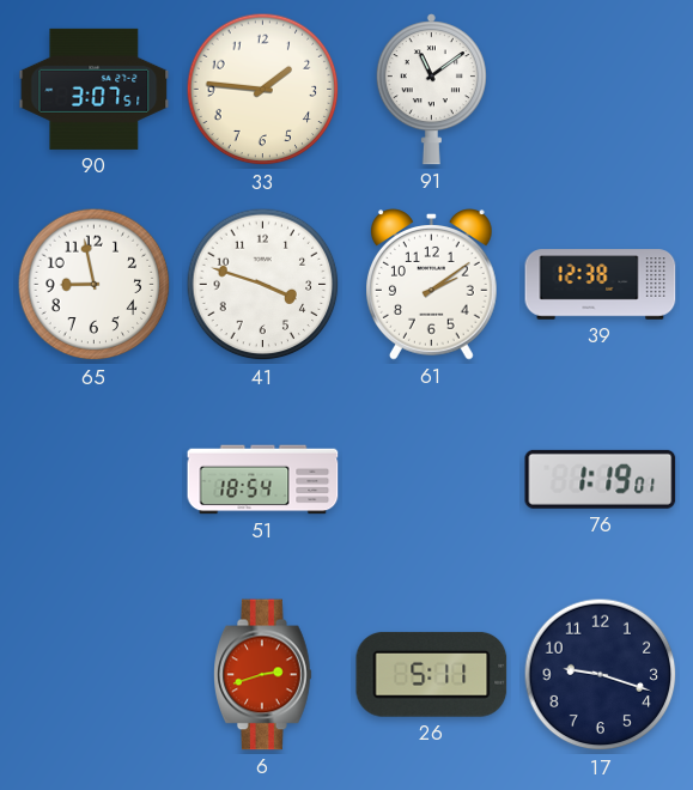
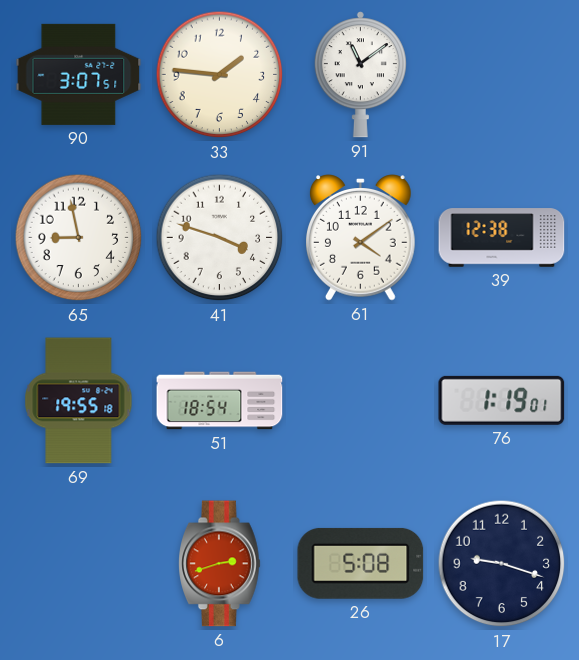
61: 2:09 -> 4:09
69: none -> 19:55
26: 5:11 -> 5:08
